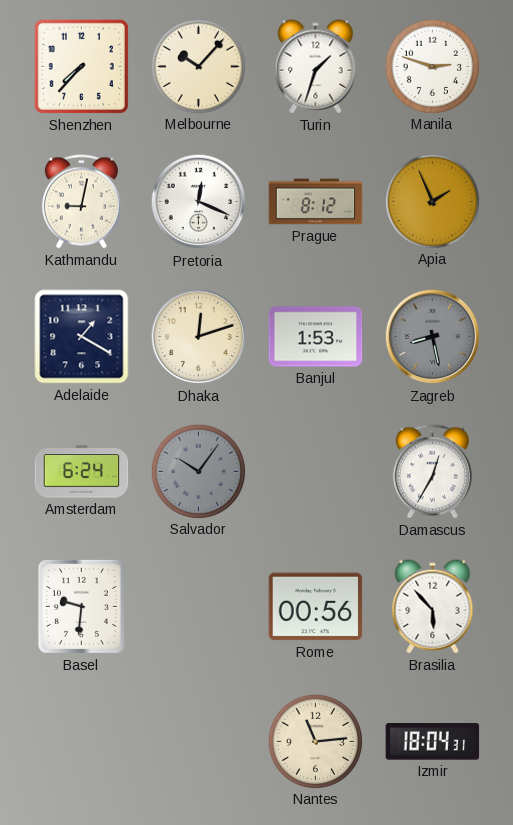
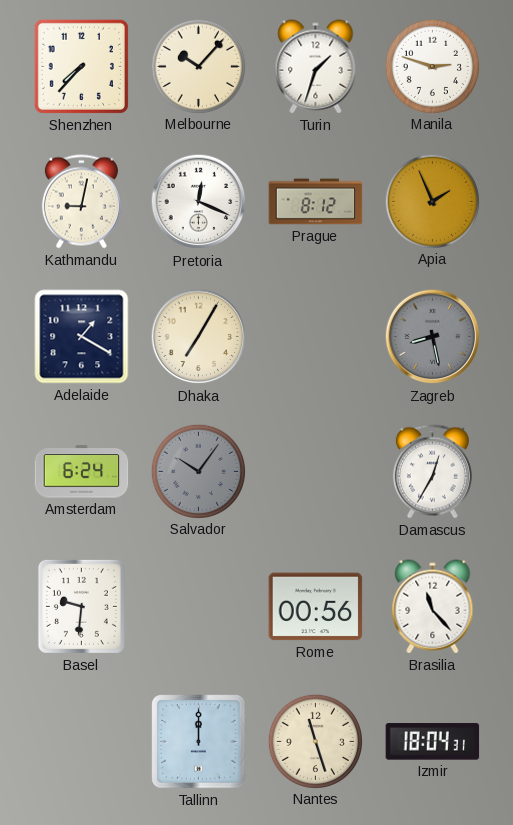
Dhaka: 12:12 -> 7:05
Banjul: 1:53 -> none
Brasilia: 5:53 -> 11:23
Tallinn: none -> 12:00
Nantes: 11:14 -> 11:27
